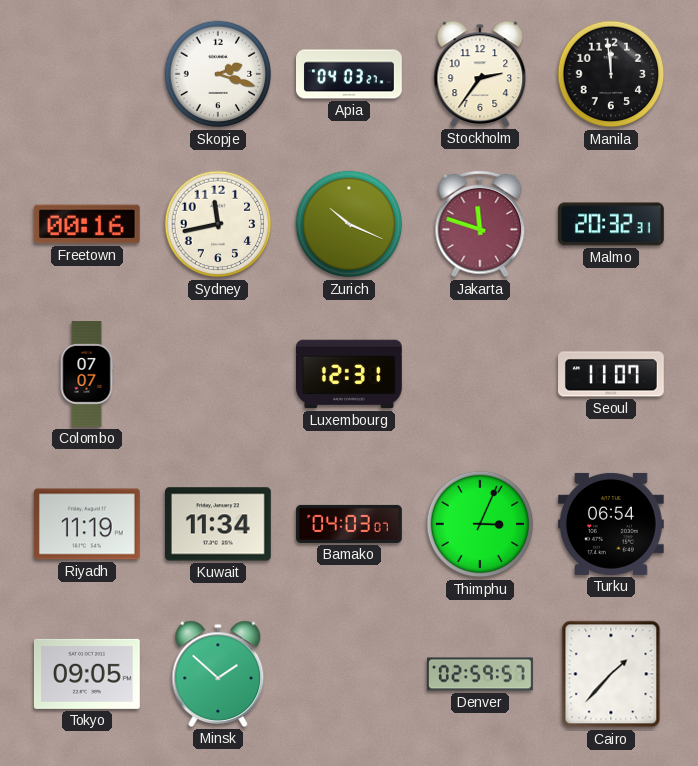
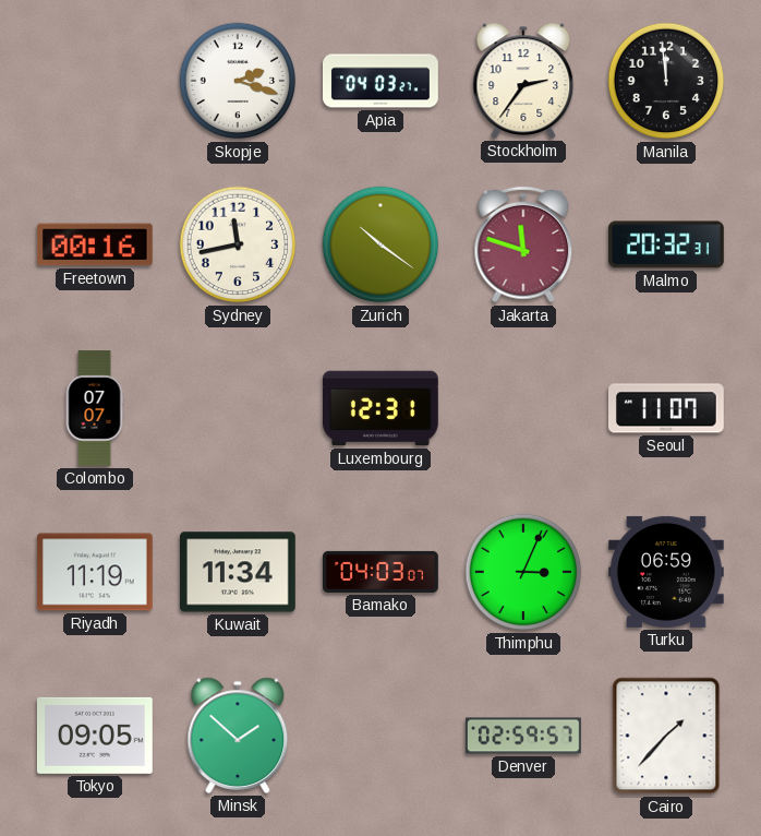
Zurich: 10:19 -> 10:21
Turku: 06:54 -> 06:59
